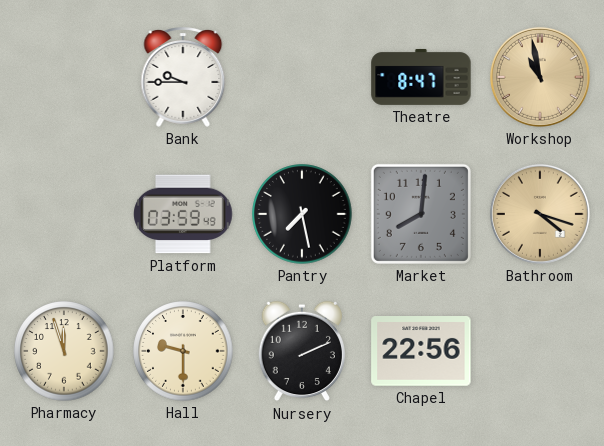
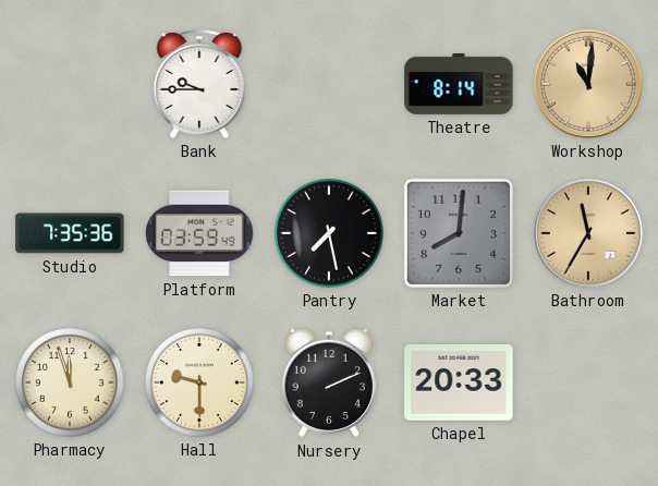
Theatre: 8:47 -> 8:14
Workshop: 10:58 -> 11:01
Studio: none -> 7:35
Bathroom: 4:18 -> 11:35
Chapel: 22:56 -> 20:33
